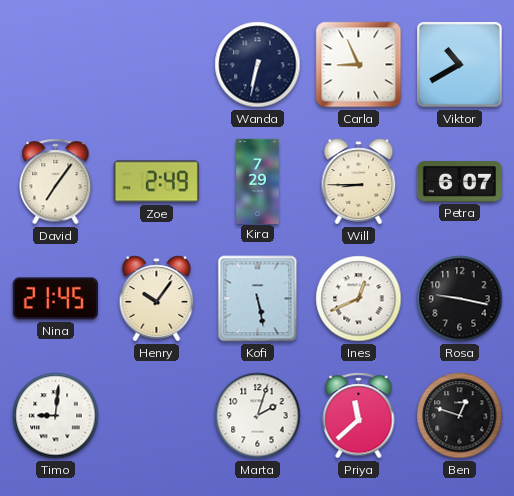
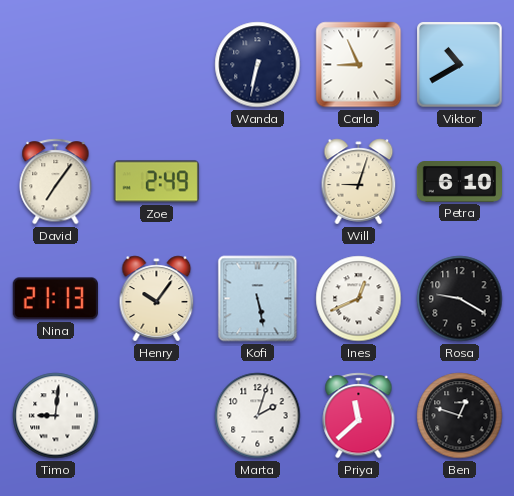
Kira: 7:29 -> none
Will: 8:45 -> 9:03
Petra: 6:07 -> 6:10
Nina: 21:45 -> 21:13
Rosa: 9:17 -> 9:20
